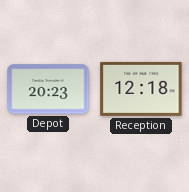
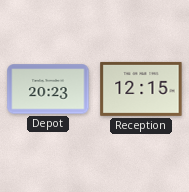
Reception: 12:18 -> 12:15
